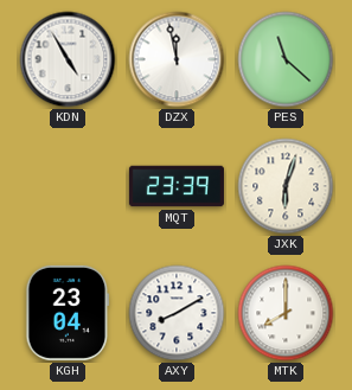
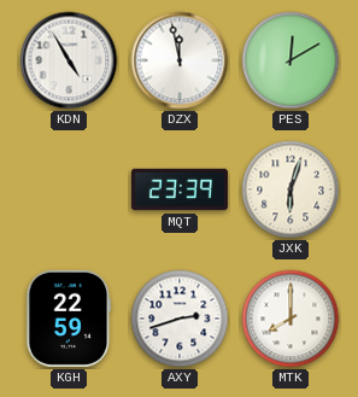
PES: 11:22 -> 12:10
KGH: 23:04 -> 22:59
AXY: 8:10 -> 2:42
